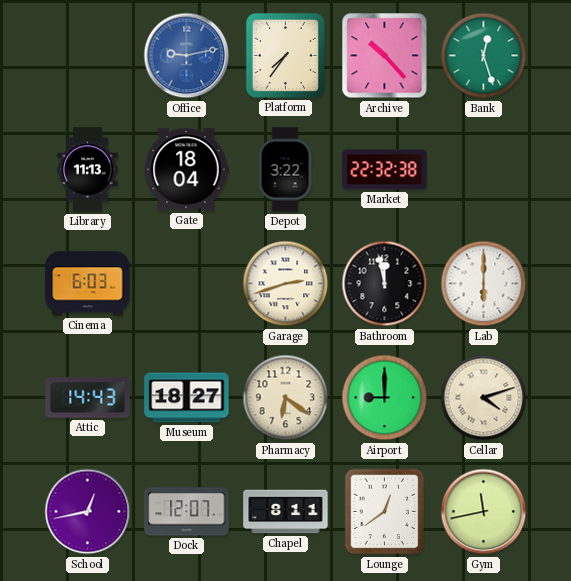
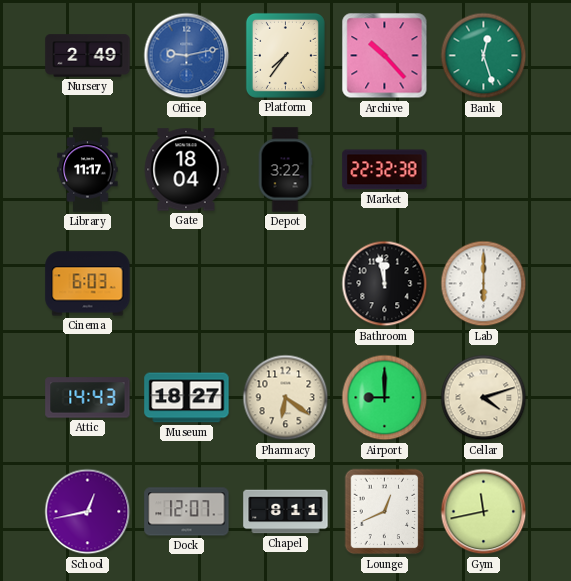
Nursery: none -> 2:49
Library: 11:13 -> 11:17
Garage: 2:42 -> none
Lounge: 12:39 -> 12:41
